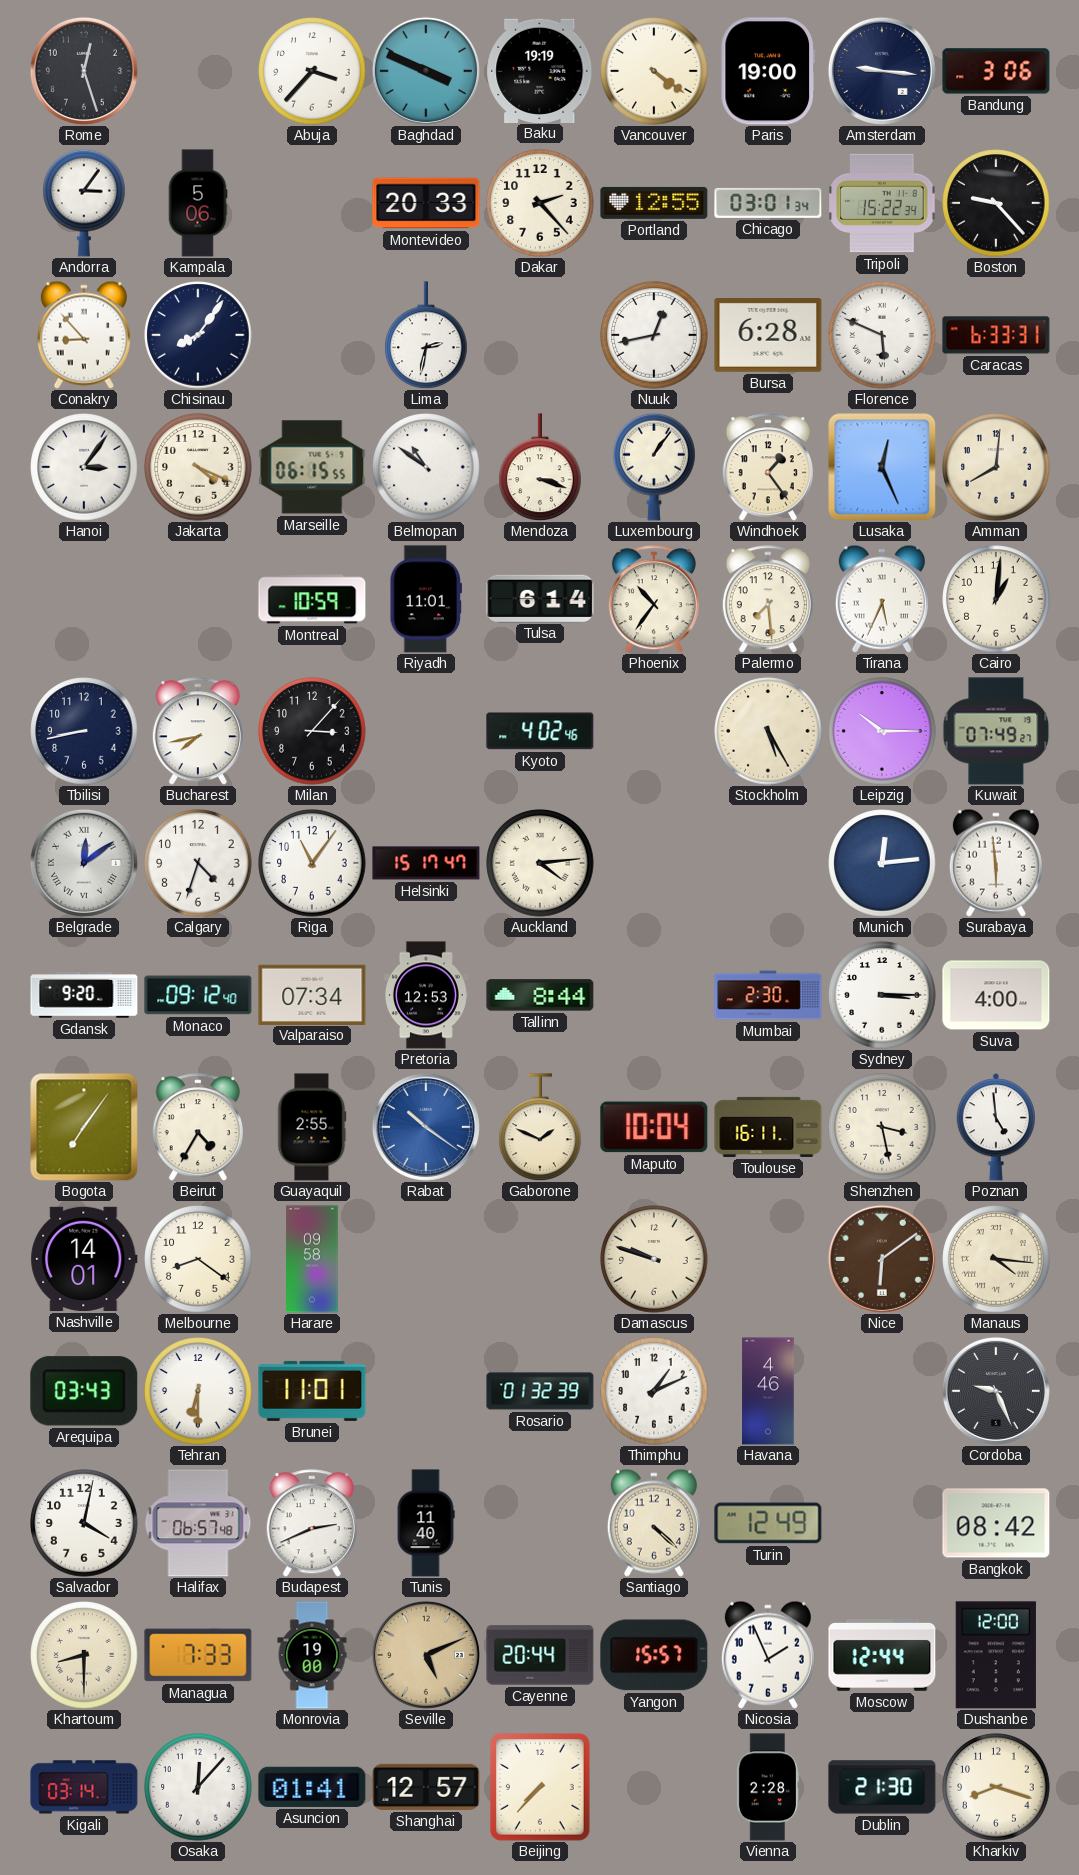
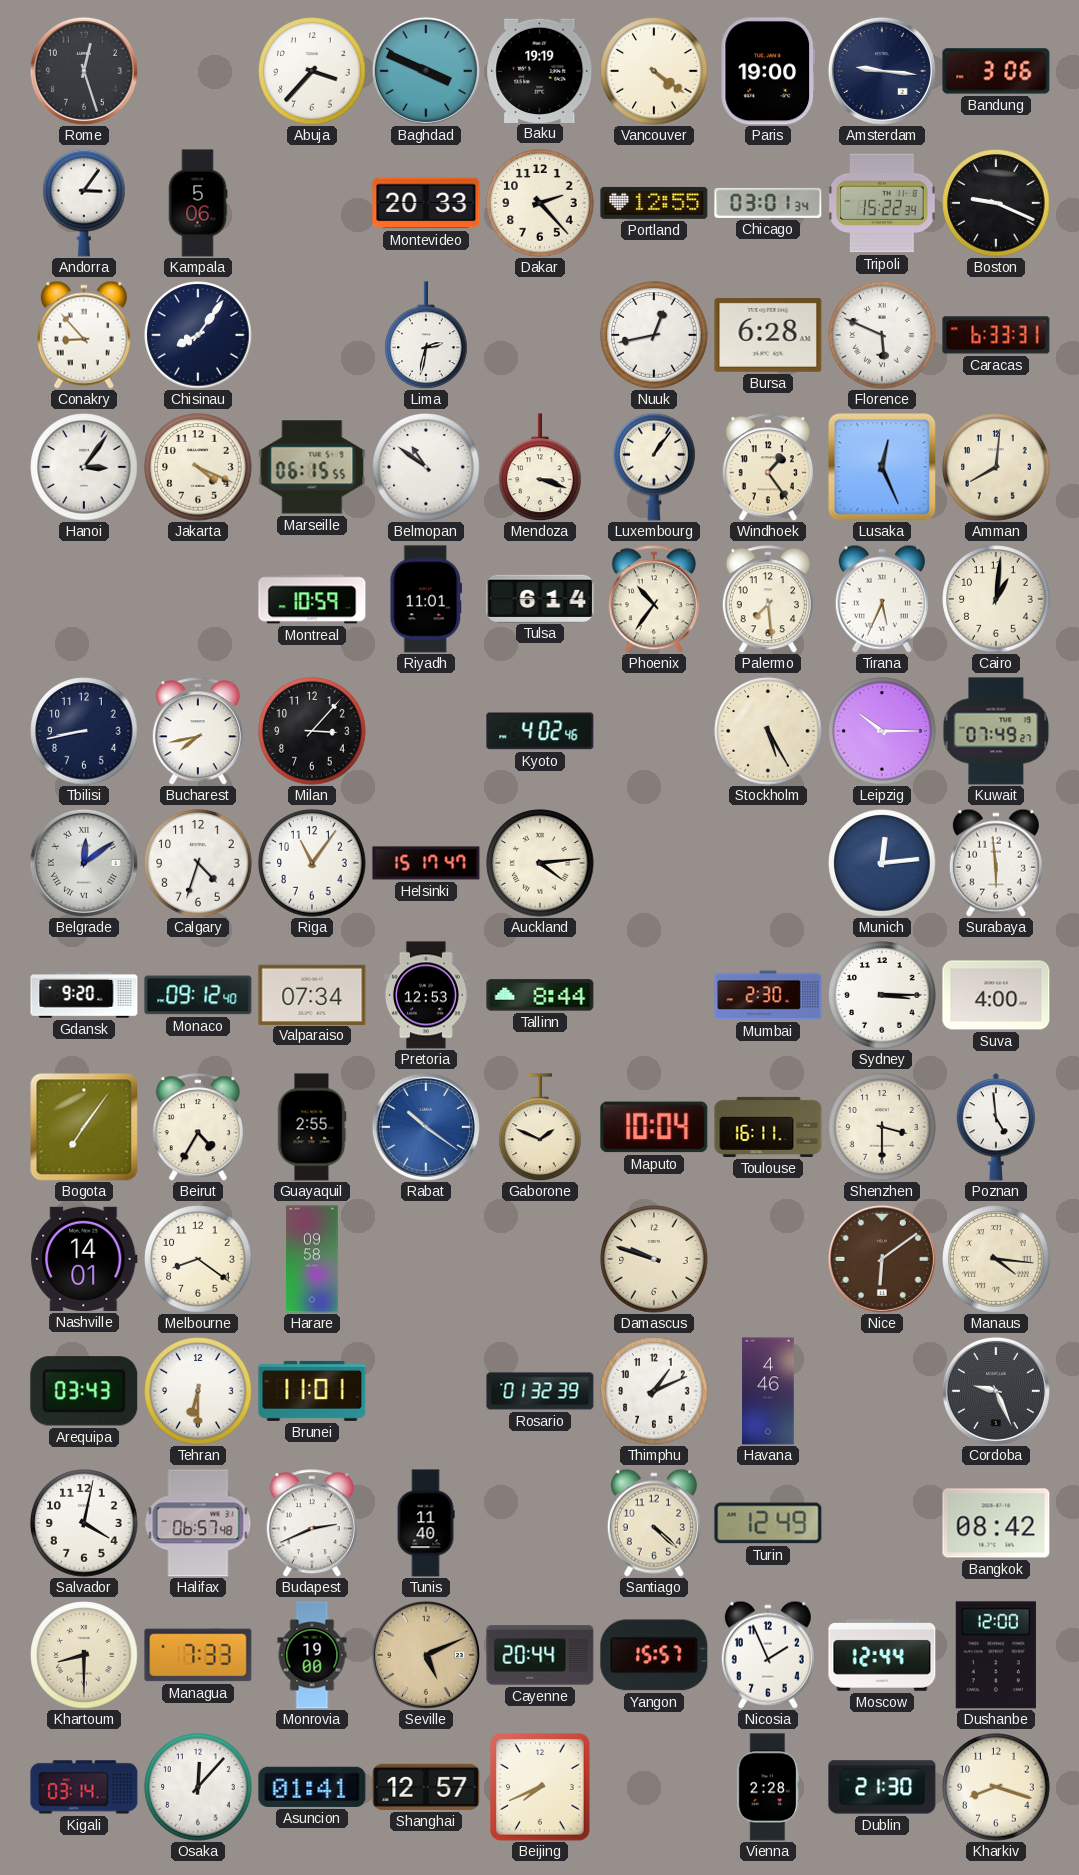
Boston: 9:23 -> 9:19
Shenzhen: 3:28 -> 3:30
Beijing: 7:37 -> 7:41
